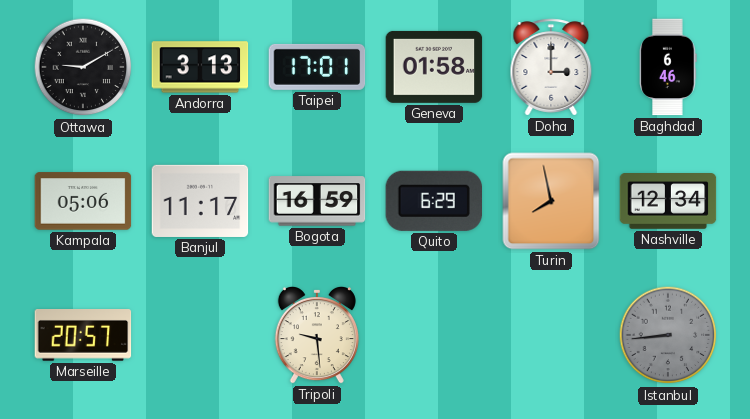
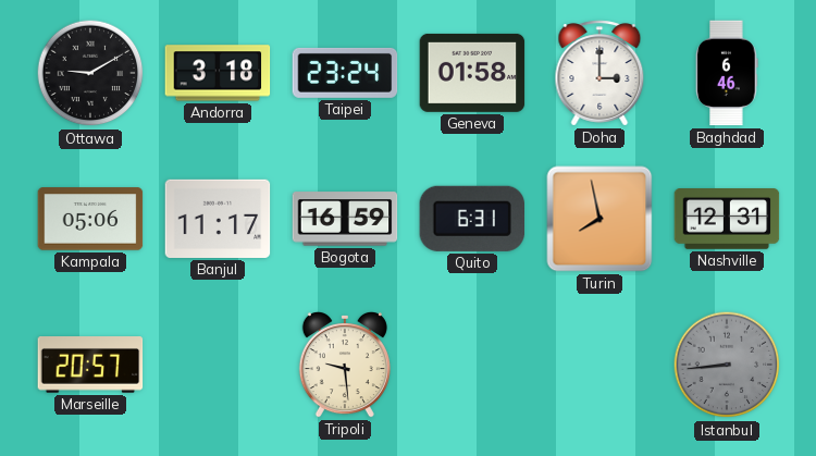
Andorra: 3:13 -> 3:18
Taipei: 17:01 -> 23:24
Quito: 6:29 -> 6:31
Nashville: 12:34 -> 12:31
